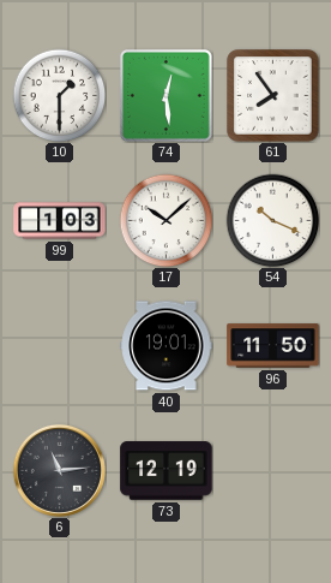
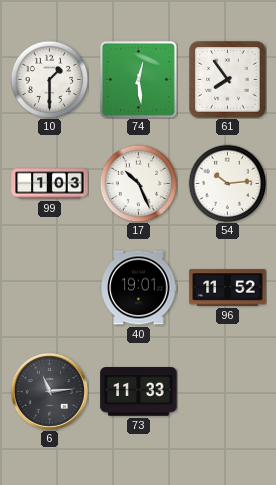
17: 10:08 -> 10:26
54: 10:19 -> 10:14
96: 11:50 -> 11:52
73: 12:19 -> 11:33
